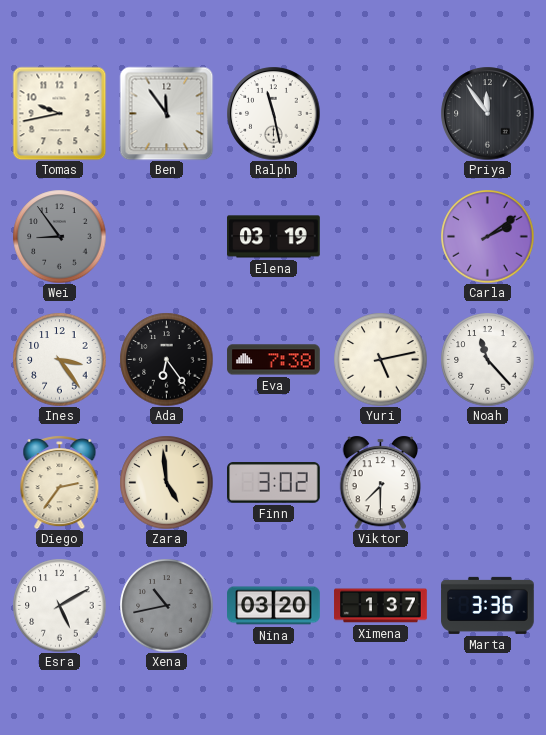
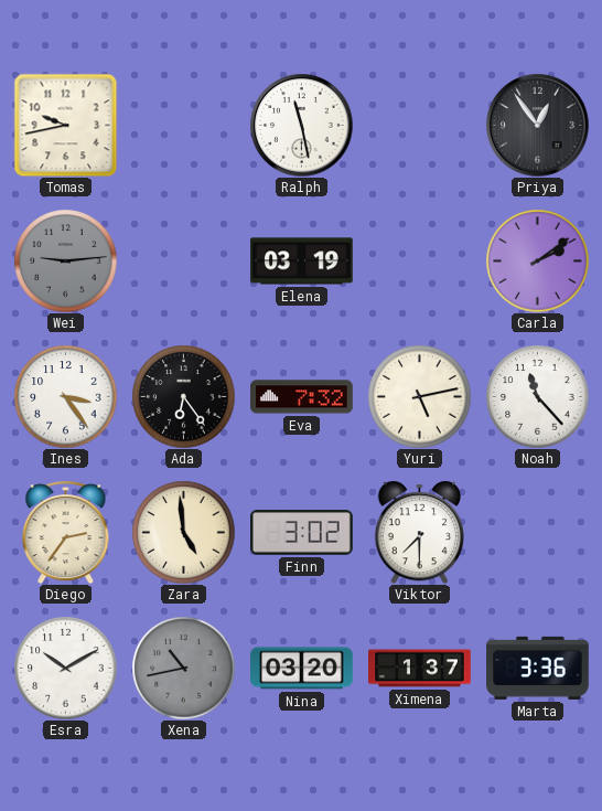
Ben: 11:54 -> none
Priya: 11:54 -> 12:54
Wei: 8:54 -> 9:14
Eva: 7:38 -> 7:32
Esra: 5:10 -> 10:10
